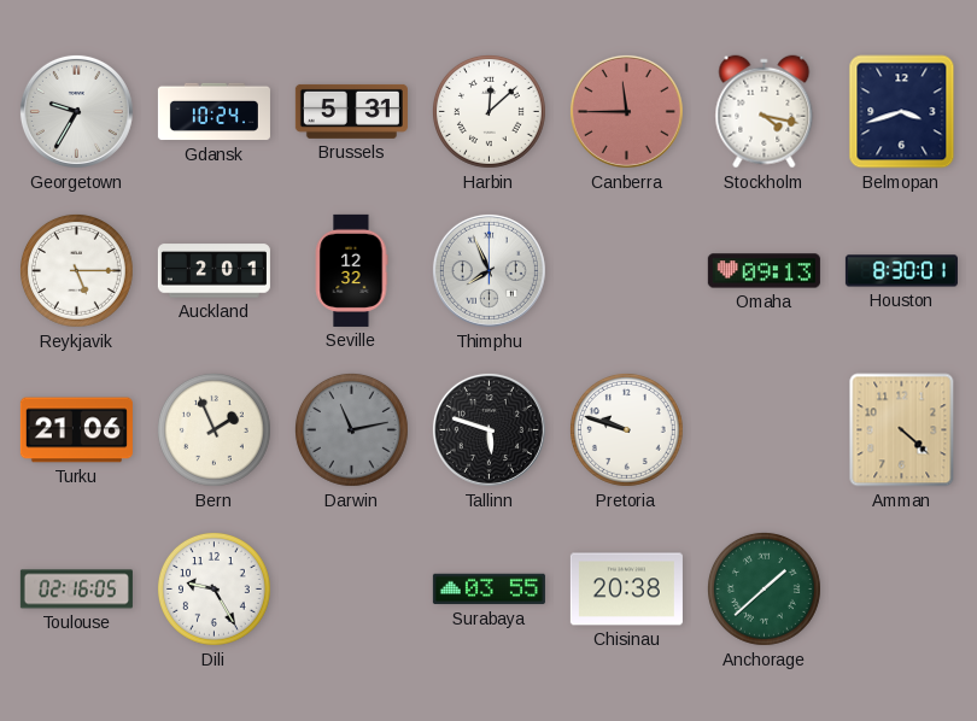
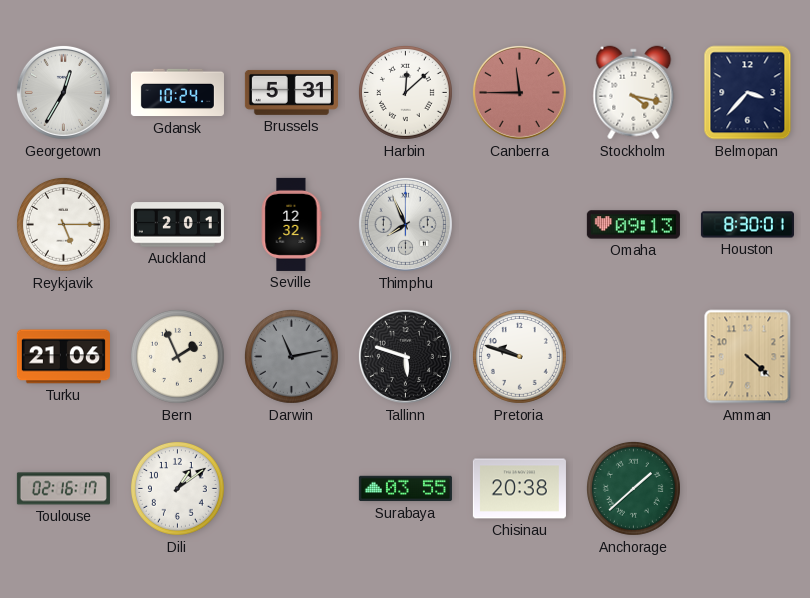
Georgetown: 9:35 -> 12:35
Belmopan: 3:42 -> 3:37
Toulouse: 02:16:05 -> 02:16:17
Dili: 9:25 -> 1:09
